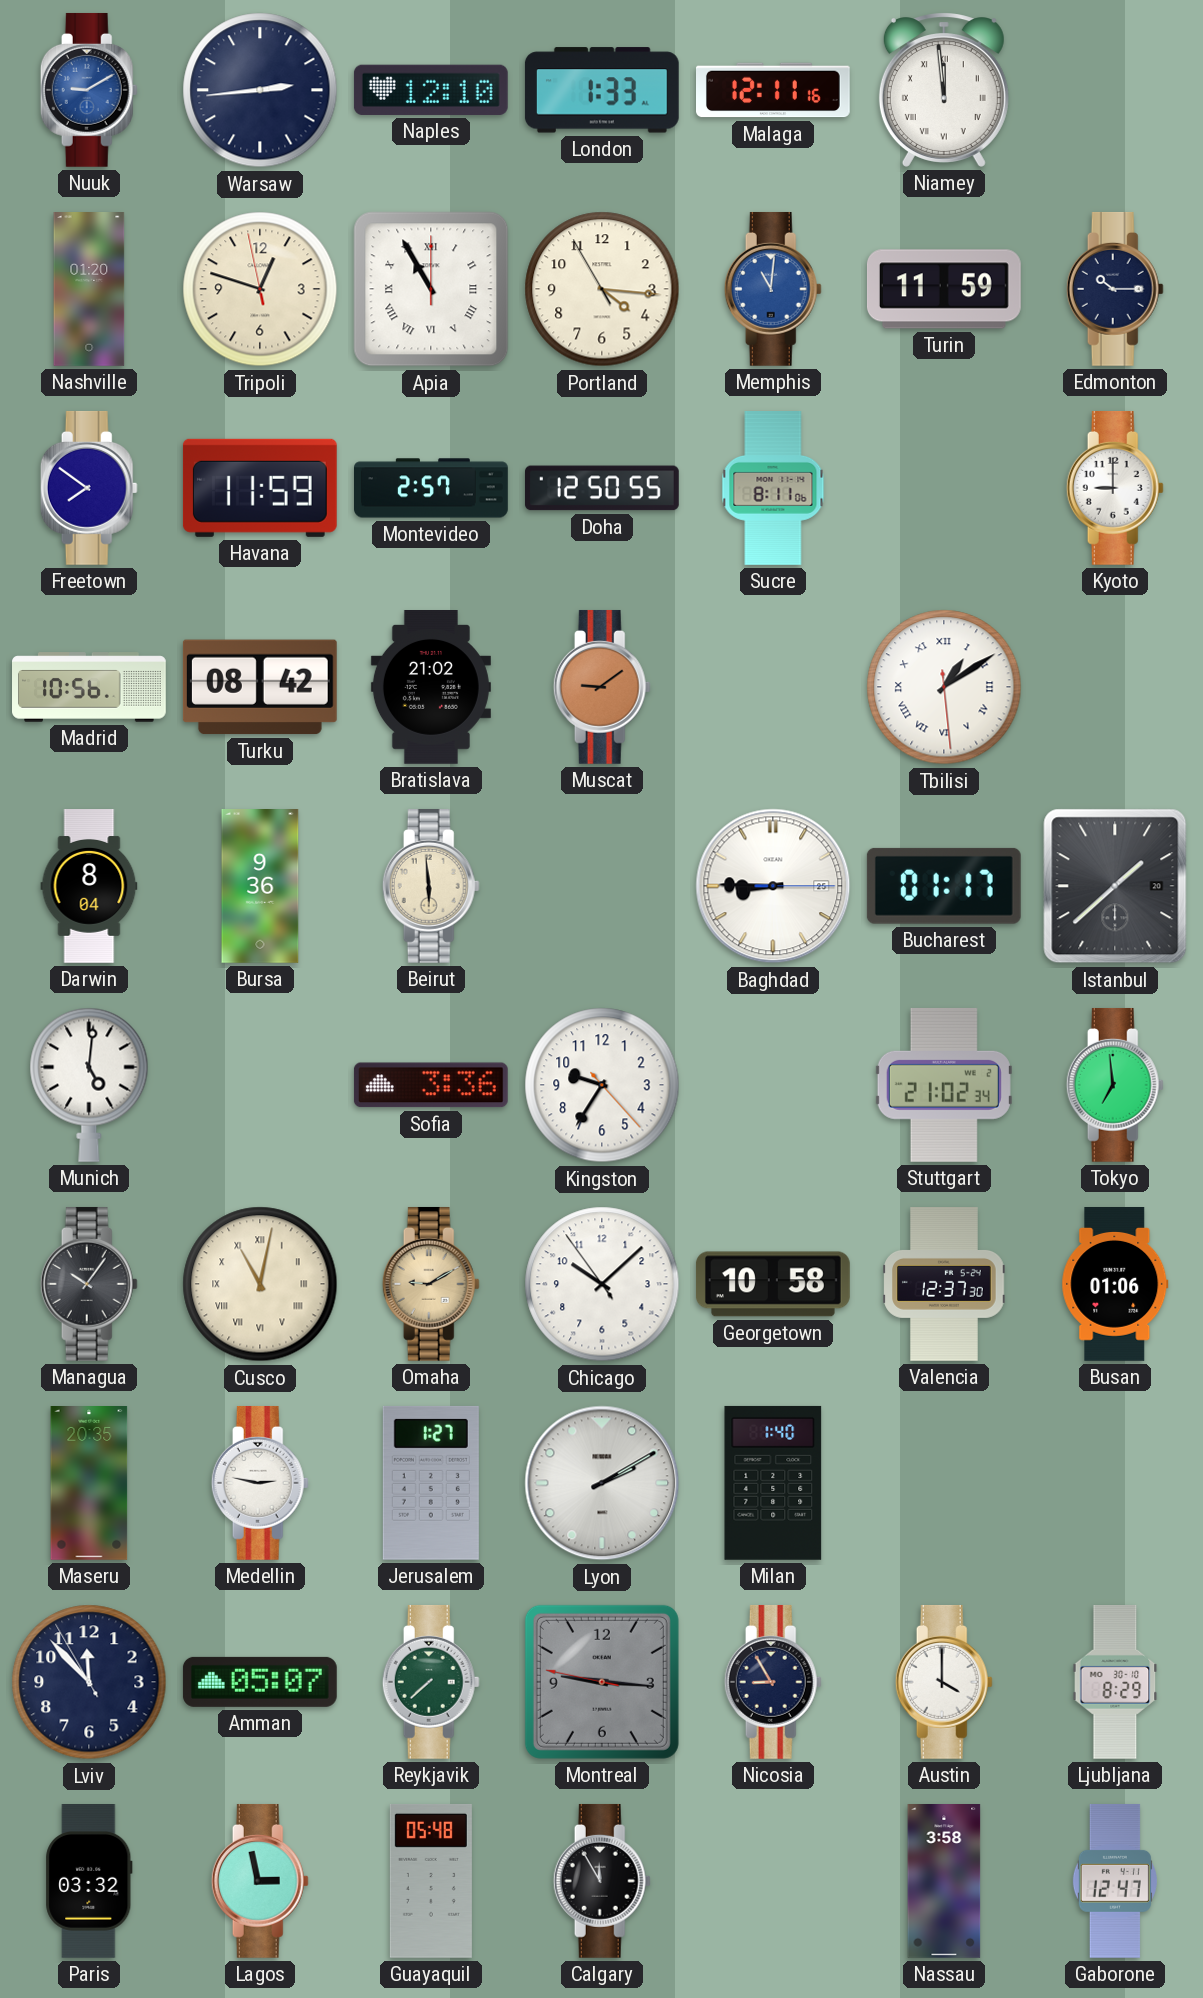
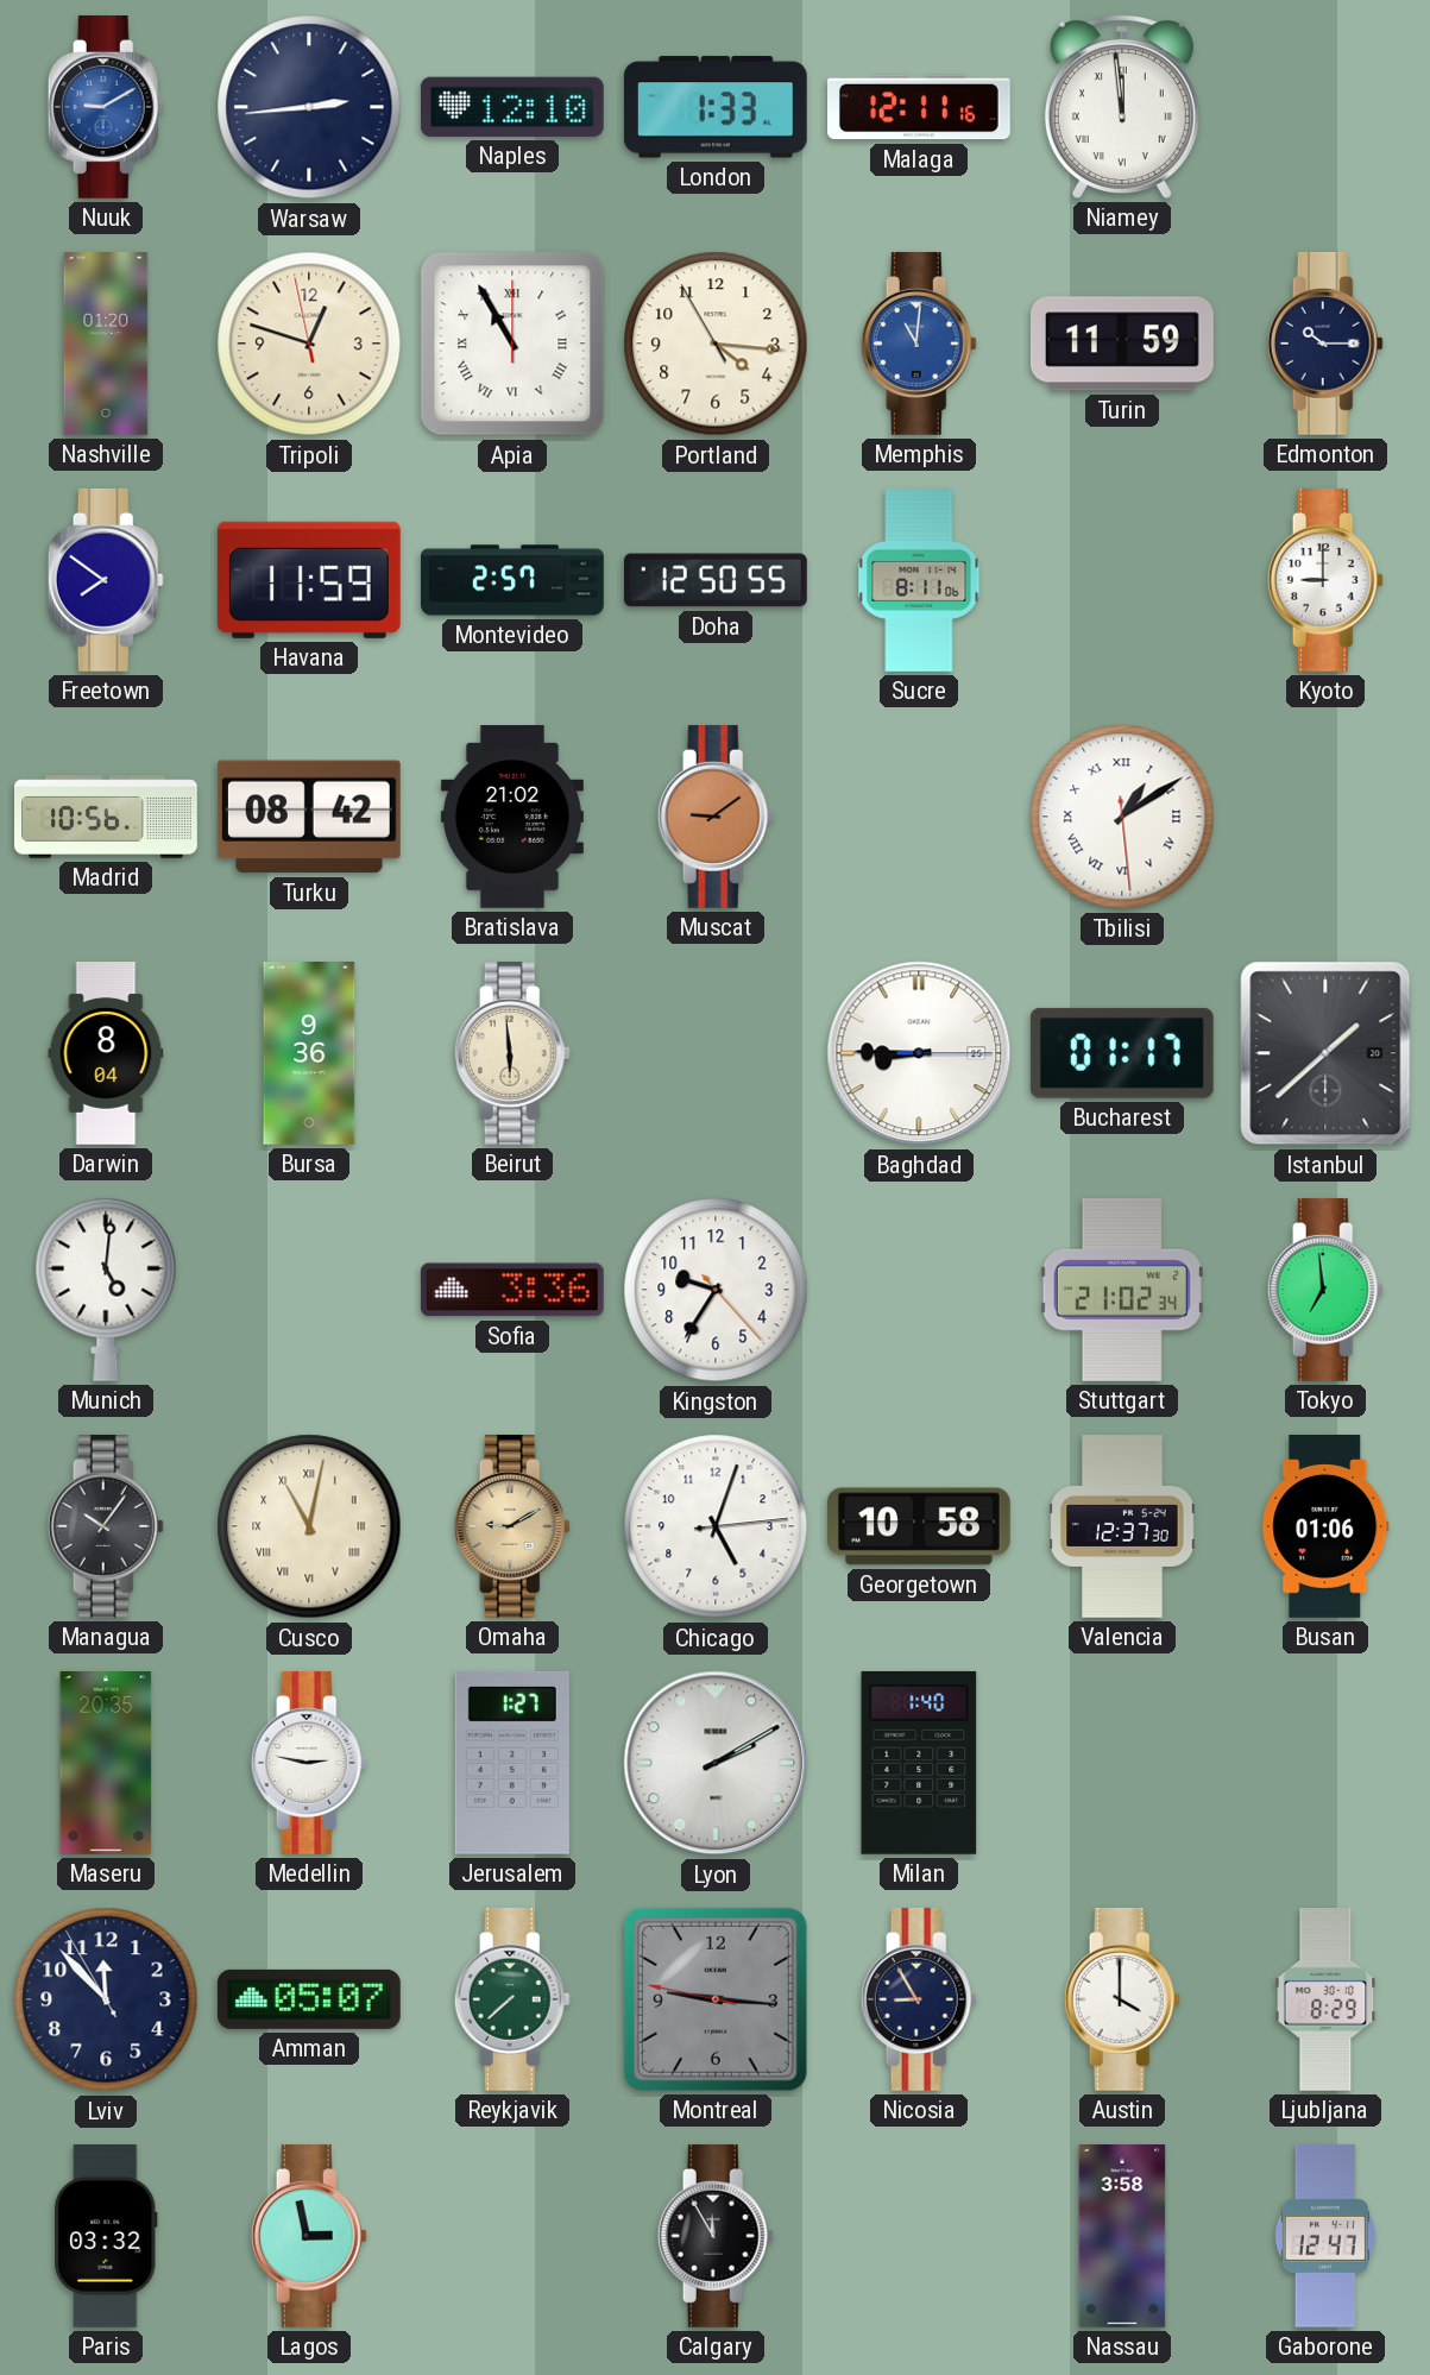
Chicago: 10:07 -> 5:03
Guayaquil: 05:48 -> none
